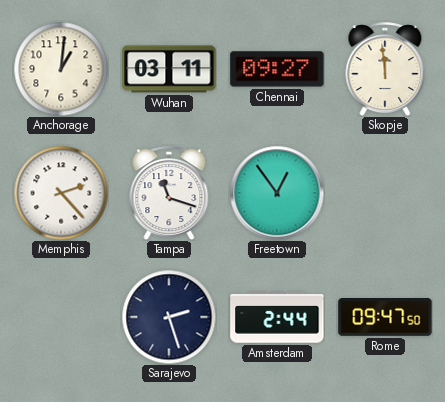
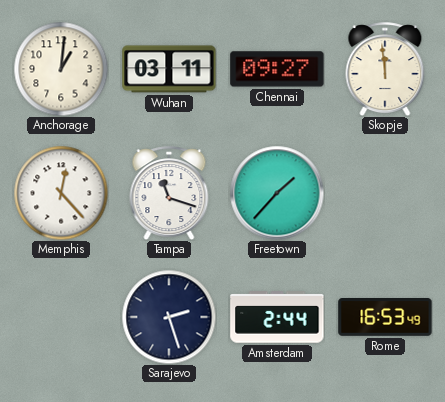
Memphis: 2:23 -> 12:23
Freetown: 12:54 -> 1:37
Rome: 09:47 -> 16:53
